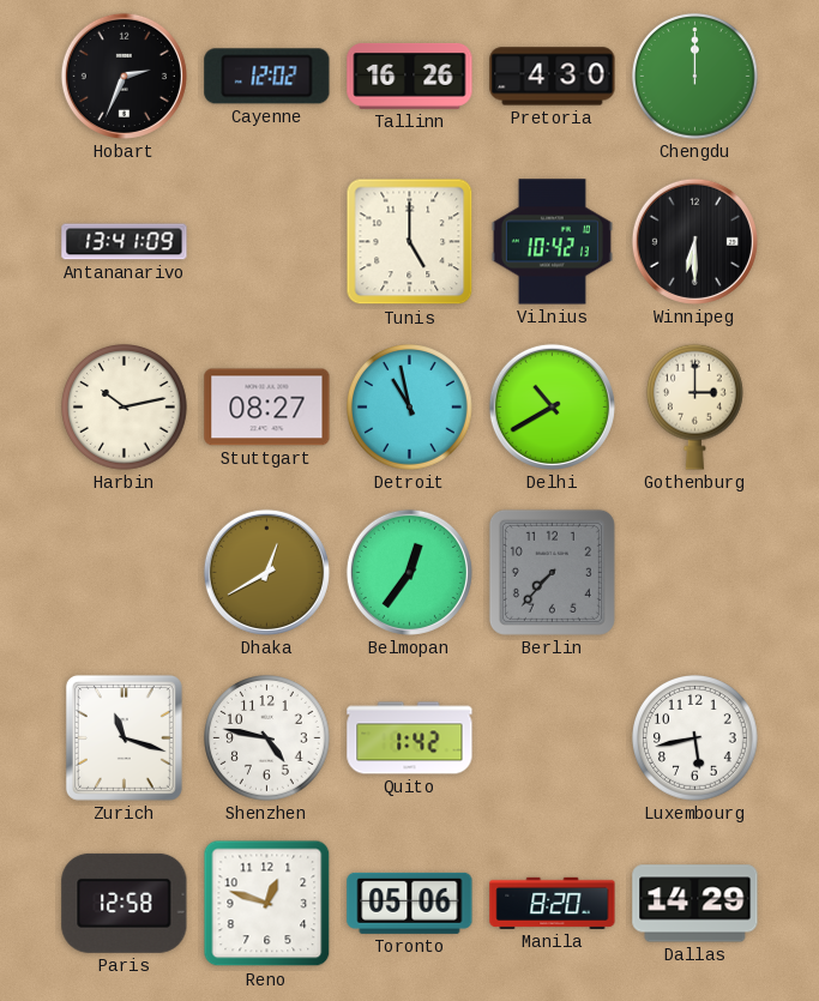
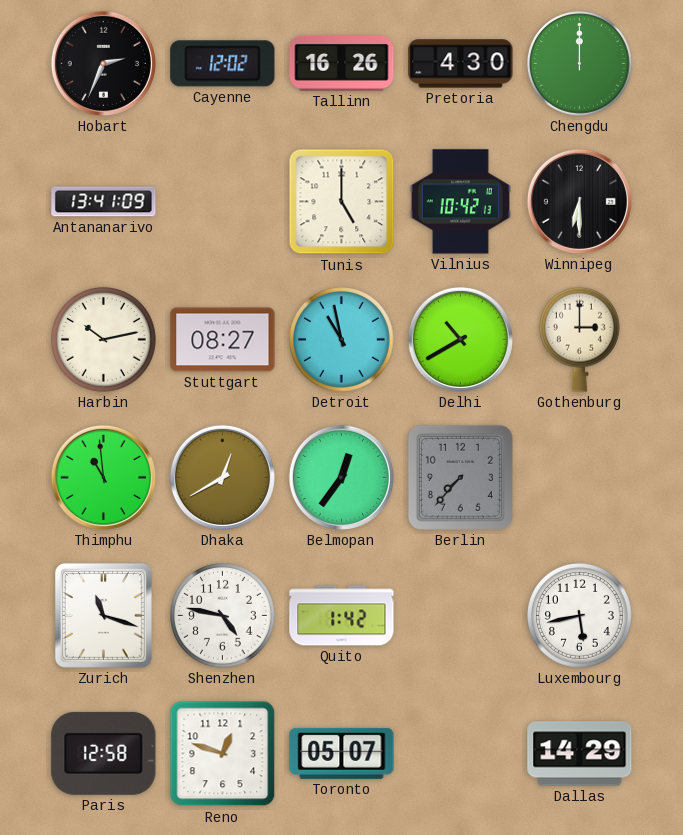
Thimphu: none -> 10:59
Toronto: 05:06 -> 05:07
Manila: 8:20 -> none
